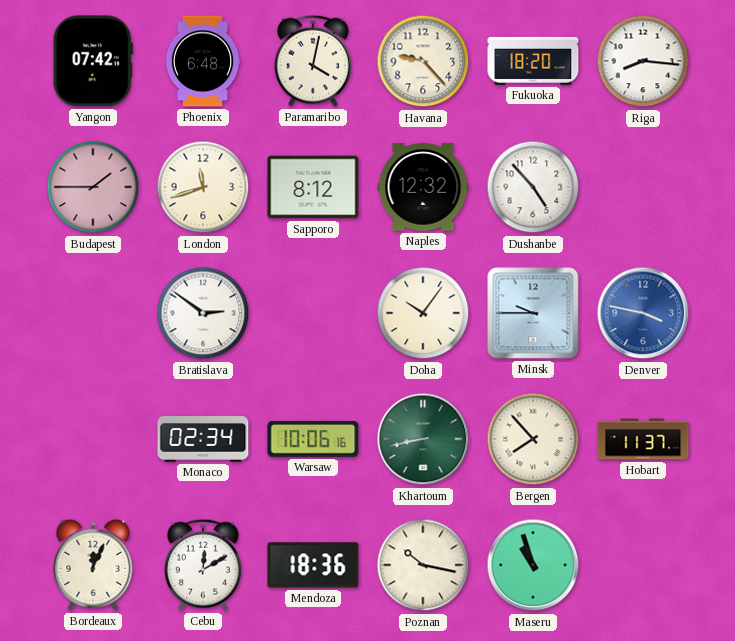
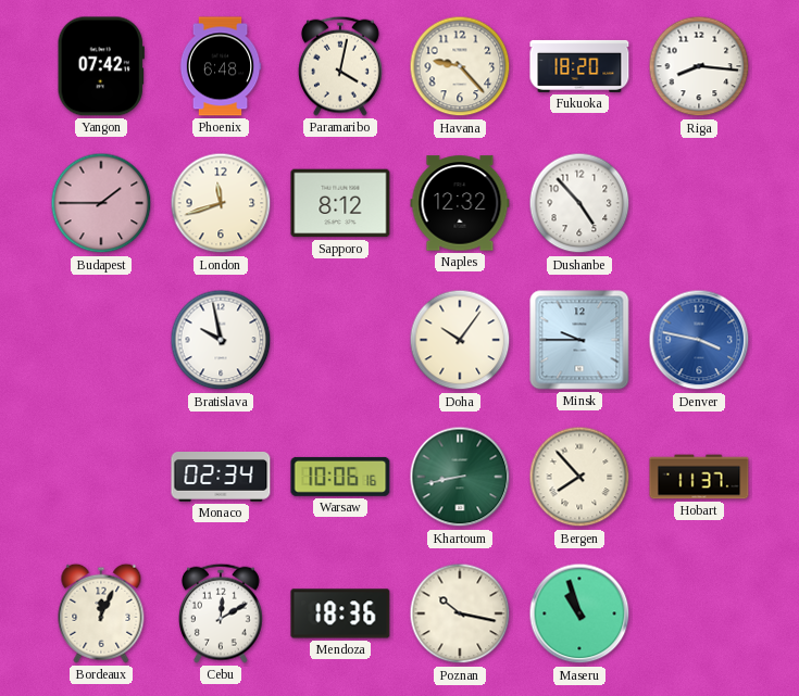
Bratislava: 2:51 -> 9:58
